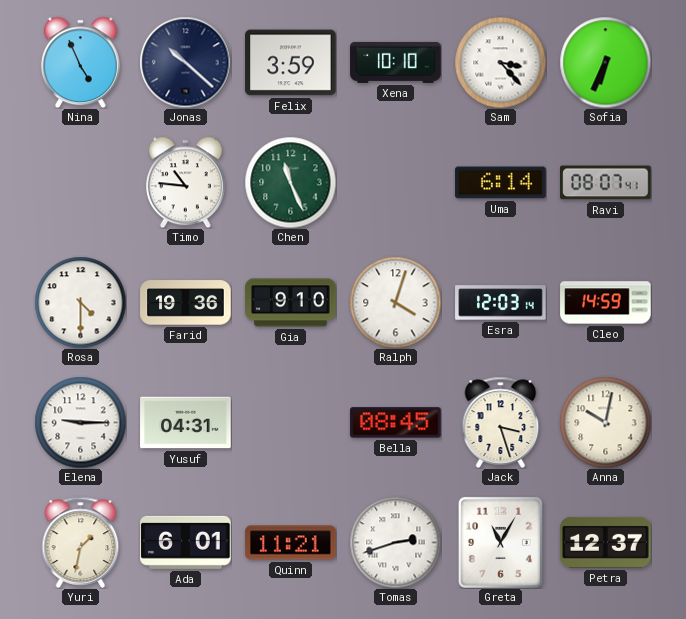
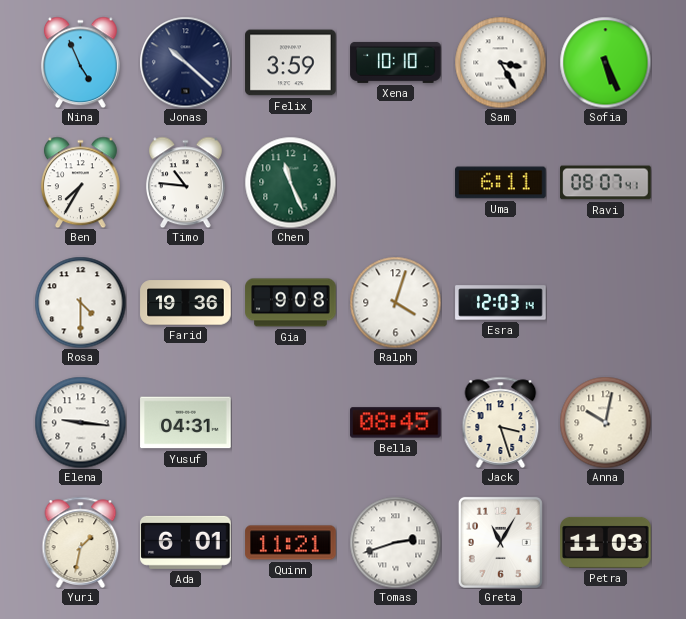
Sam: 3:23 -> 3:25
Sofia: 6:34 -> 5:26
Ben: none -> 7:35
Uma: 6:14 -> 6:11
Gia: 9:10 -> 9:08
Cleo: 14:59 -> none
Elena: 9:15 -> 9:16
Petra: 12:37 -> 11:03
